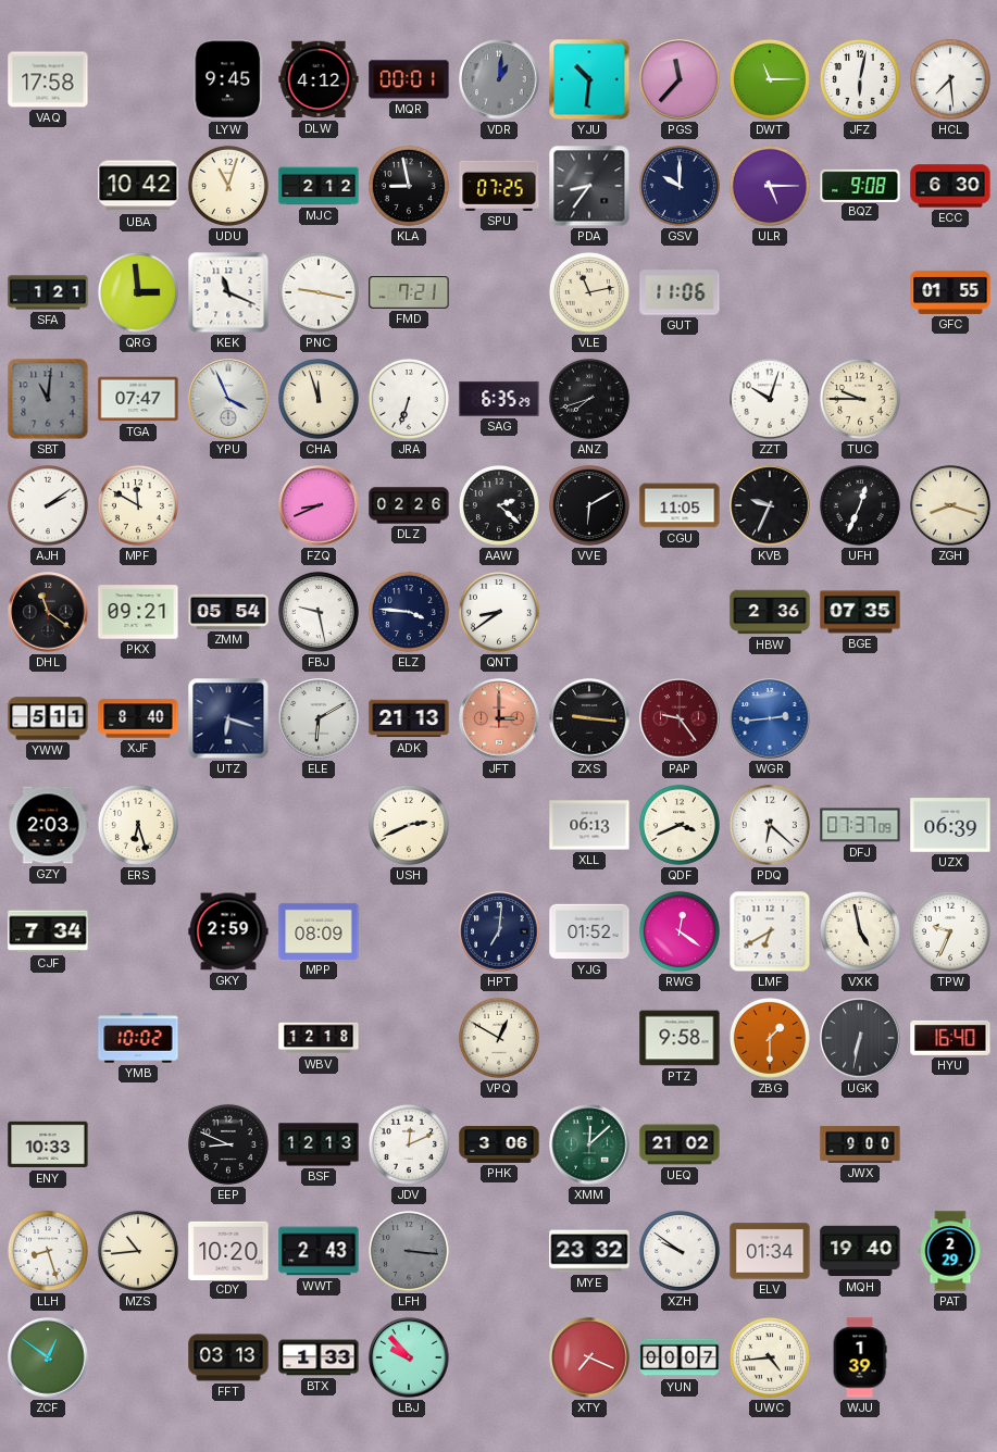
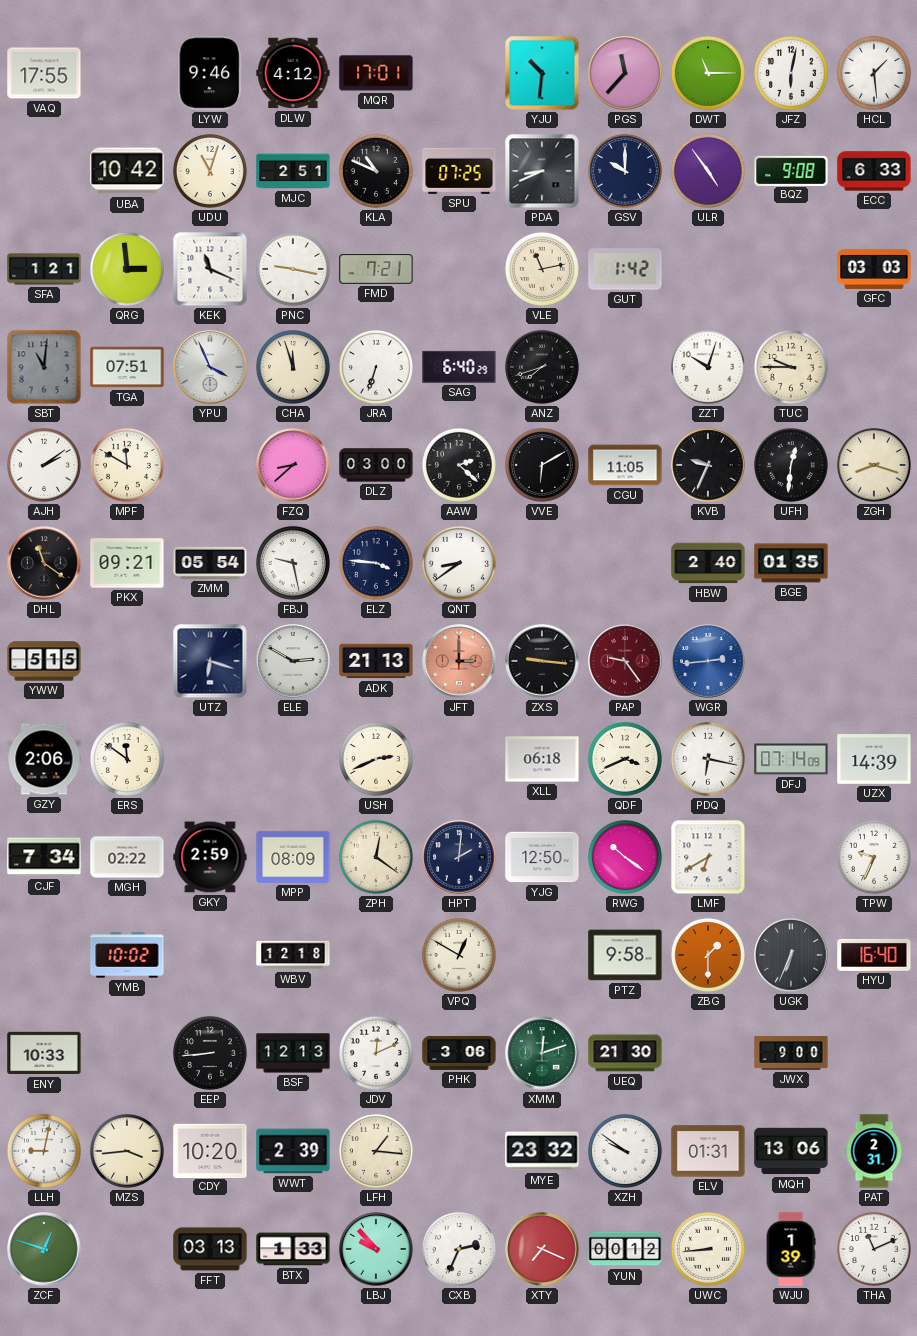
VAQ: 17:58 -> 17:55
LYW: 9:45 -> 9:46
MQR: 00:01 -> 17:01
VDR: 1:01 -> none
HCL: 7:29 -> 1:29
MJC: 2:12 -> 2:51
KLA: 8:58 -> 10:49
PDA: 8:36 -> 8:41
ULR: 5:15 -> 4:54
ECC: 6:30 -> 6:33
GUT: 11:06 -> 1:42
GFC: 01:55 -> 03:03
TGA: 07:47 -> 07:51
SAG: 6:35 -> 6:40
FZQ: 8:41 -> 8:38
DLZ: 02:26 -> 03:00
UFH: 12:34 -> 12:31
HBW: 2:36 -> 2:40
BGE: 07:35 -> 01:35
YWW: 5:11 -> 5:15
XJF: 8:40 -> none
ELE: 6:10 -> 2:50
GZY: 2:03 -> 2:06
ERS: 6:27 -> 11:51
XLL: 06:13 -> 06:18
PDQ: 6:22 -> 6:17
DFJ: 07:37 -> 07:14
UZX: 06:39 -> 14:39
MGH: none -> 02:22
ZPH: none -> 12:21
HPT: 7:01 -> 2:01
YJG: 01:52 -> 12:50
RWG: 12:21 -> 10:21
VXK: 4:58 -> none
UGK: 6:32 -> 6:34
EEP: 8:49 -> 8:44
XMM: 12:08 -> 12:12
UEQ: 21:02 -> 21:30
LLH: 8:27 -> 9:02
MZS: 10:44 -> 3:44
WWT: 2:43 -> 2:39
LFH: 3:16 -> 1:16
LFH dial: grey -> cream
ELV: 01:34 -> 01:31
MQH: 19:40 -> 13:06
PAT: 2:29 -> 2:31
ZCF: 12:51 -> 12:48
CXB: none -> 2:34
YUN: 00:07 -> 00:12
UWC: 4:44 -> 8:44
THA: none -> 11:11
